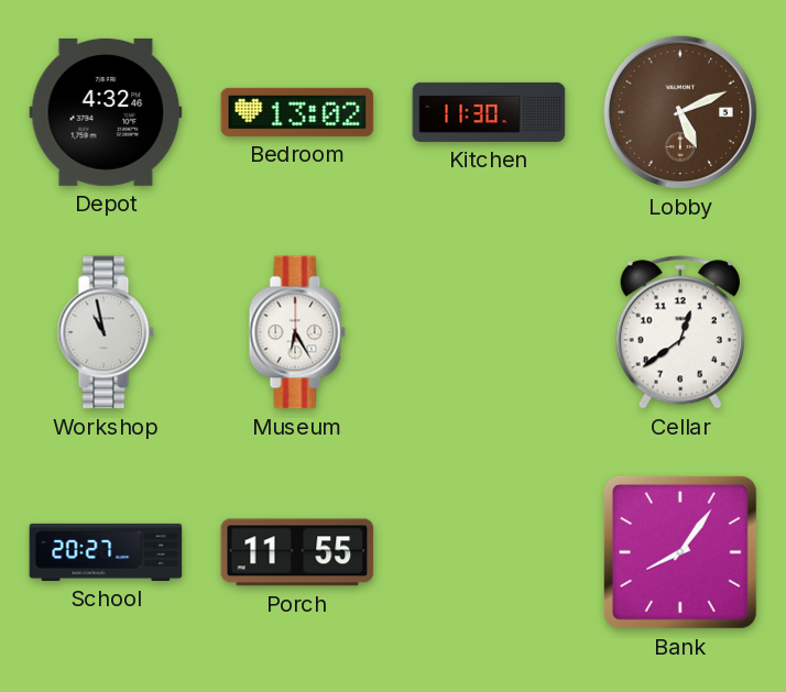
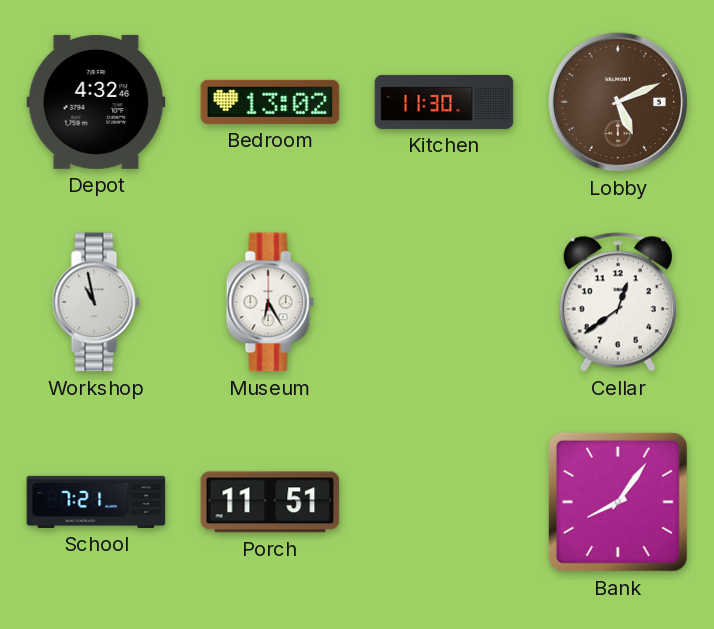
School: 20:27 -> 7:21
Porch: 11:55 -> 11:51
